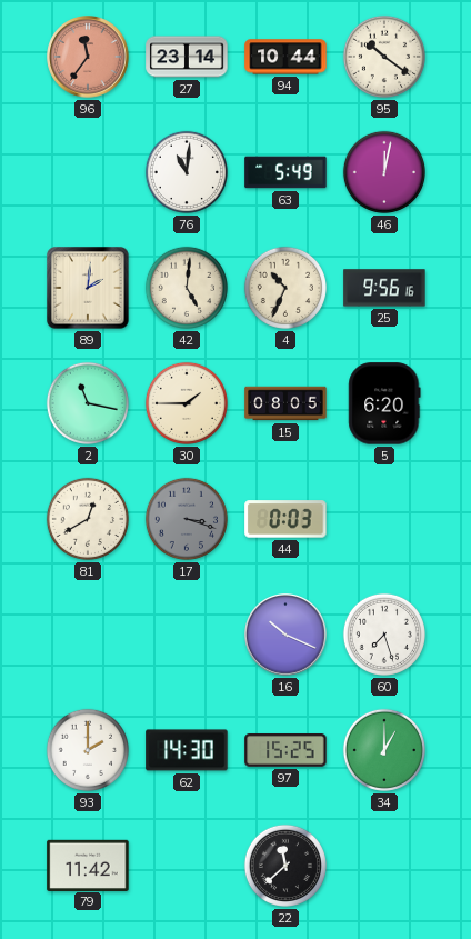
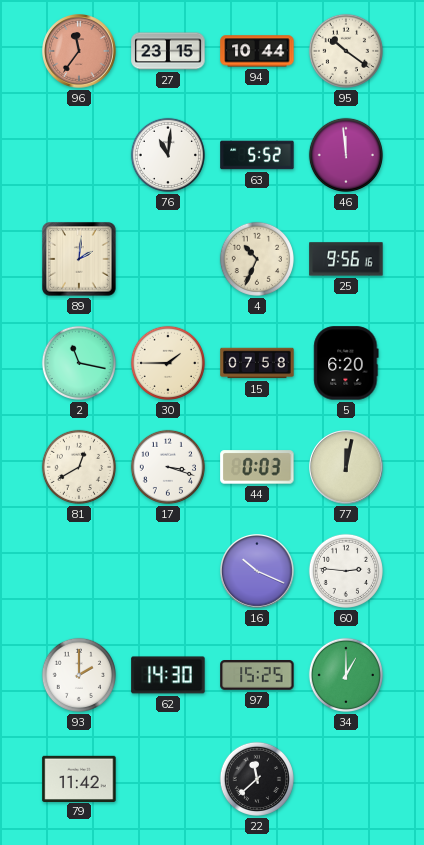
27: 23:14 -> 23:15
63: 5:49 -> 5:52
46: 12:02 -> 11:59
42: 5:01 -> none
15: 08:05 -> 07:58
17 dial: grey -> white
77: none -> 12:02
60: 7:27 -> 2:46
